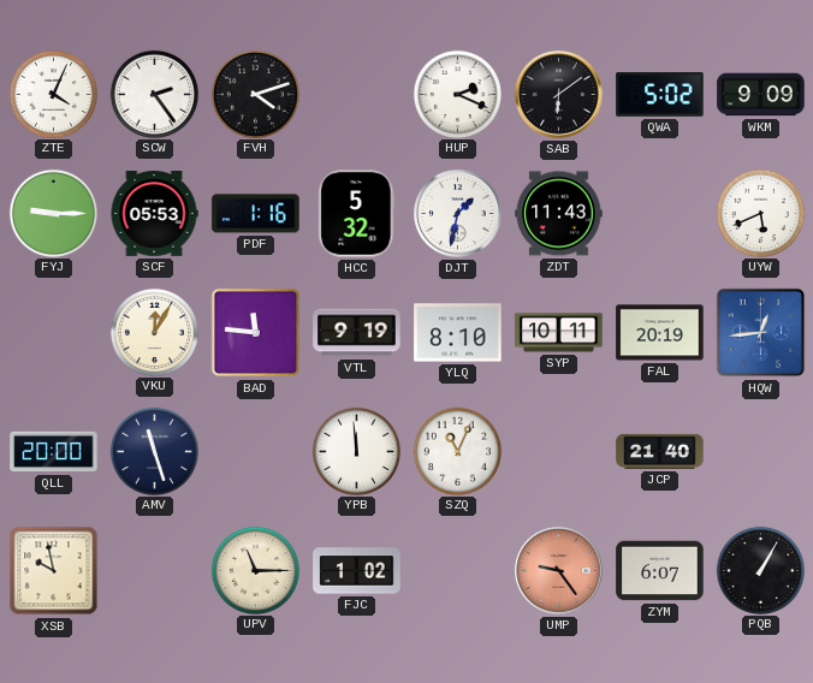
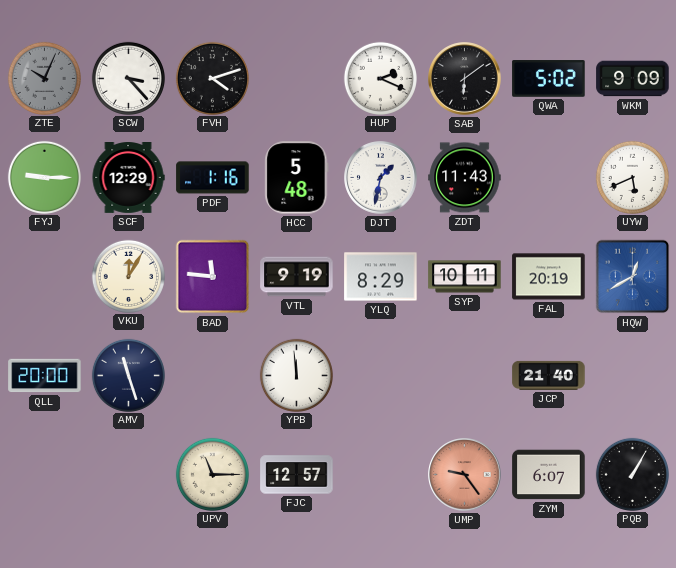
ZTE: 4:04 -> 10:04
ZTE dial: white -> grey
SCW: 2:24 -> 3:23
SCF: 05:53 -> 12:29
HCC: 5:32 -> 5:48
YLQ: 8:10 -> 8:29
HQW: 12:44 -> 12:40
SZQ: 11:04 -> none
XSB: 9:58 -> none
FJC: 1:02 -> 12:57
